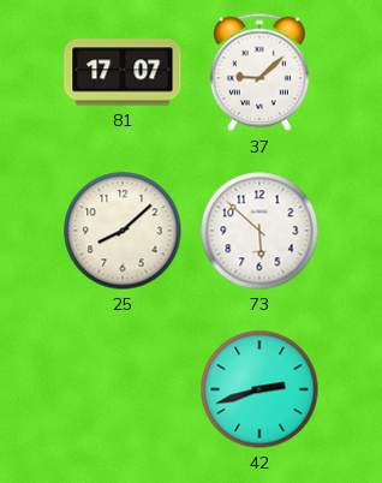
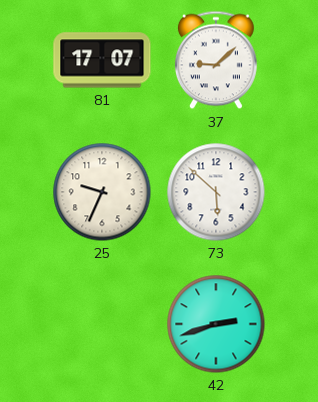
25: 8:08 -> 9:34
